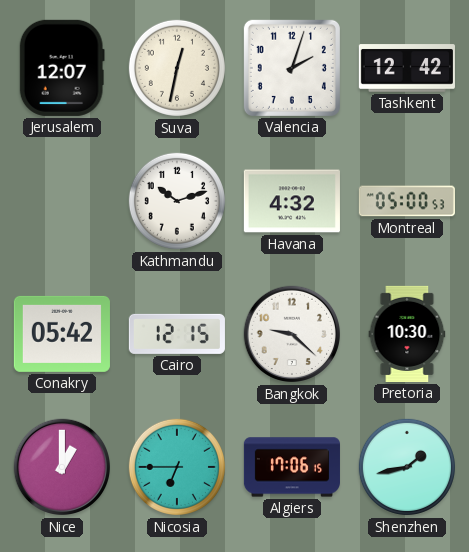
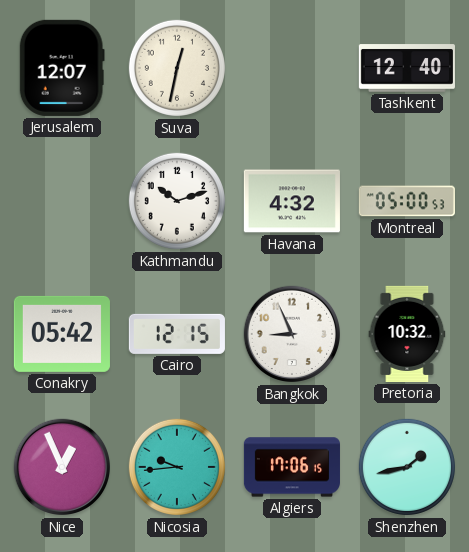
Valencia: 2:03 -> none
Tashkent: 12:42 -> 12:40
Bangkok: 9:22 -> 8:56
Pretoria: 10:30 -> 10:32
Nice: 1:00 -> 12:56
Nicosia: 6:45 -> 9:44
